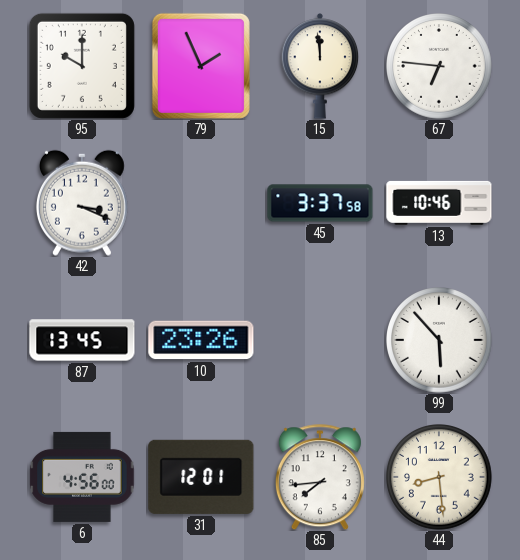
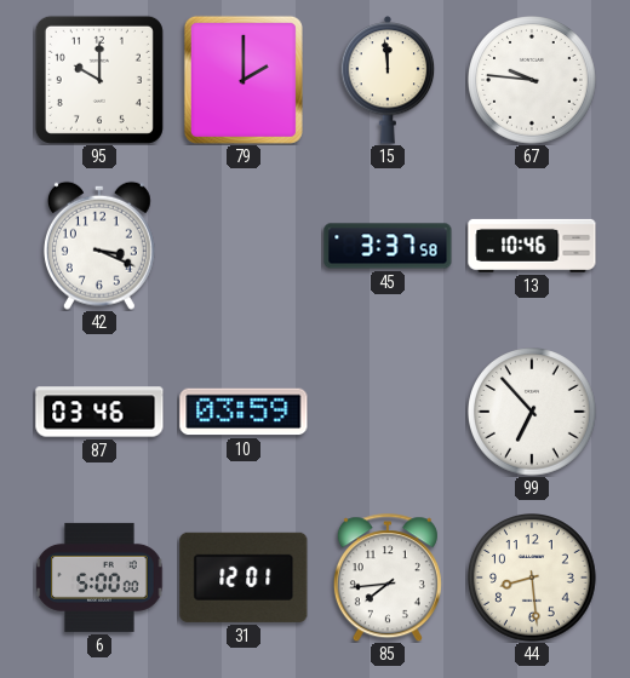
79: 1:56 -> 2:00
67: 6:46 -> 9:46
87: 13:45 -> 03:46
10: 23:26 -> 03:59
99: 5:53 -> 6:53
6: 4:56 -> 5:00
